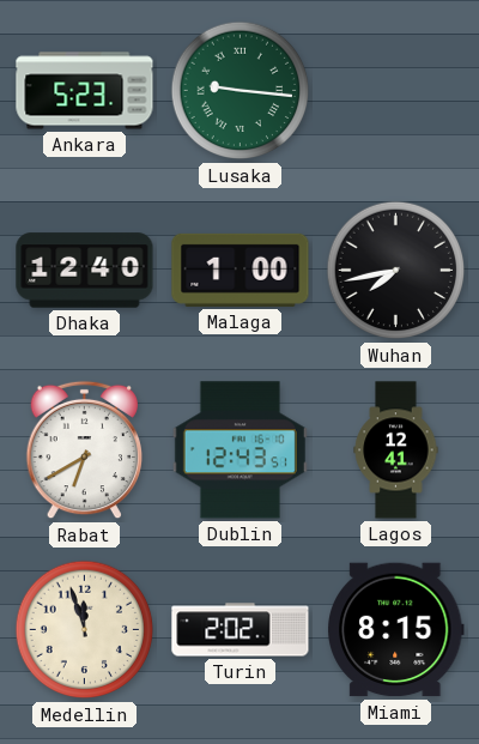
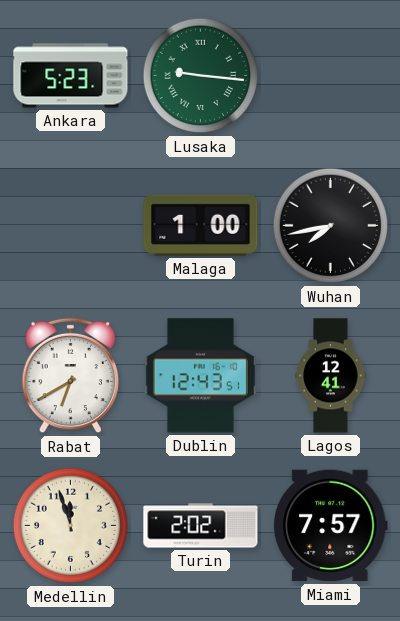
Dhaka: 12:40 -> none
Miami: 8:15 -> 7:57
